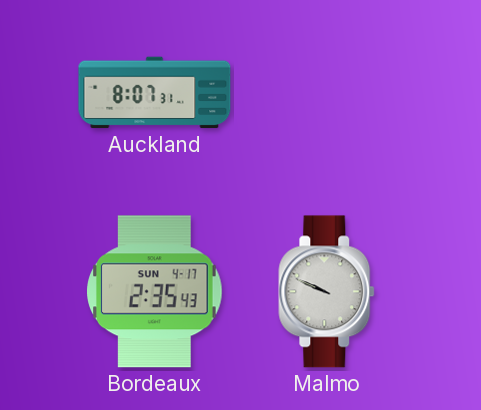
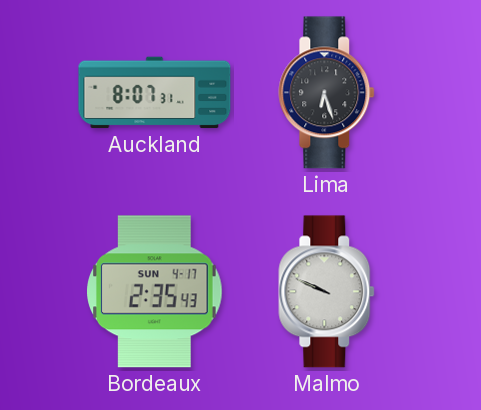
Lima: none -> 6:27
